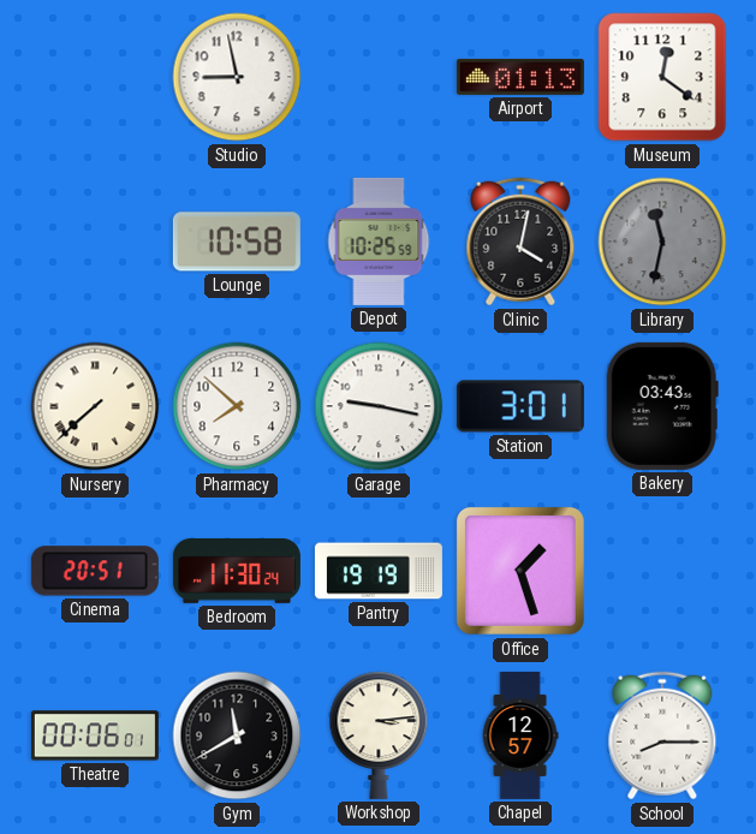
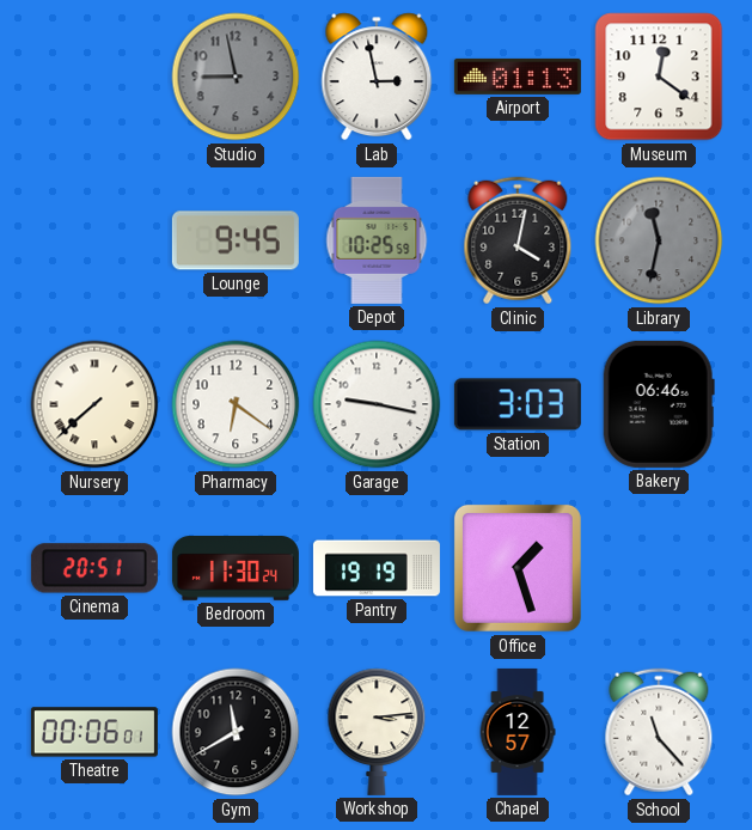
Studio dial: white -> grey
Lab: none -> 2:58
Lounge: 10:58 -> 9:45
Pharmacy: 7:52 -> 6:21
Station: 3:01 -> 3:03
Bakery: 03:43 -> 06:46
School: 8:15 -> 11:23
